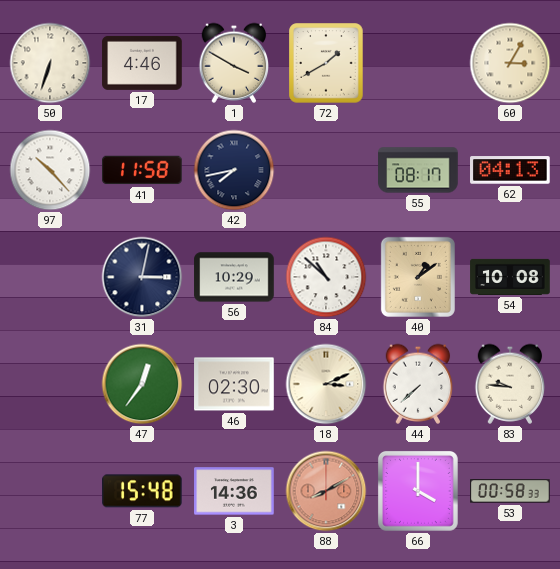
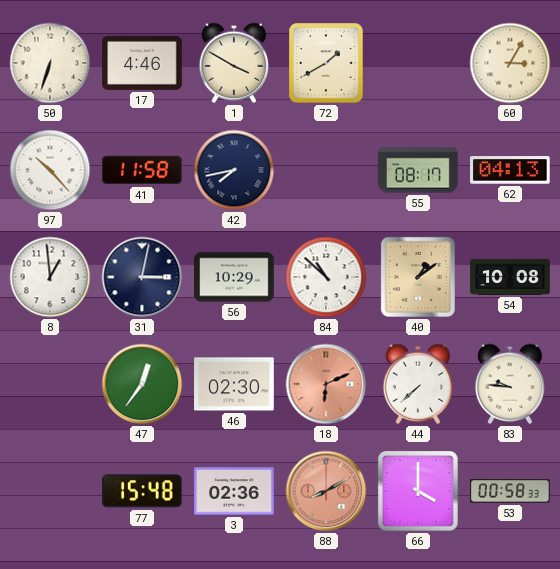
8: none -> 12:59
18: 3:11 -> 6:11
18 dial: cream -> salmon
3: 14:36 -> 02:36
